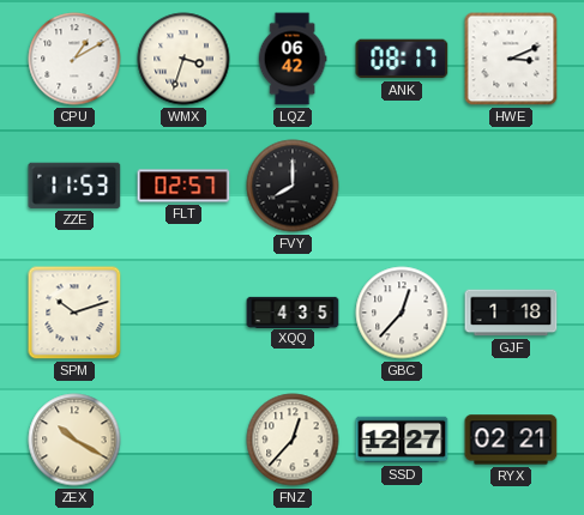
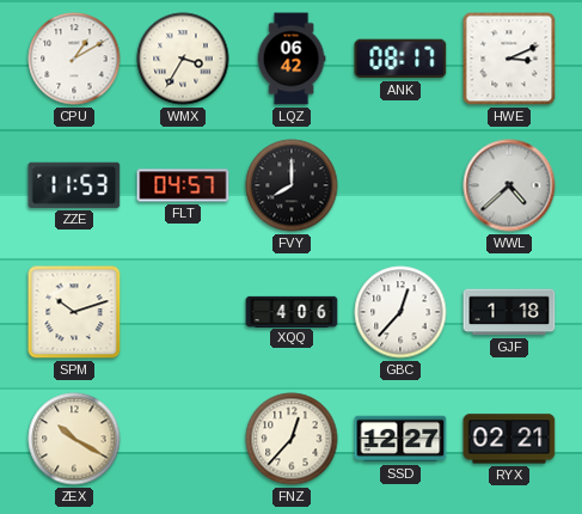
WMX: 3:33 -> 3:35
FLT: 02:57 -> 04:57
WWL: none -> 4:38
XQQ: 4:35 -> 4:06
